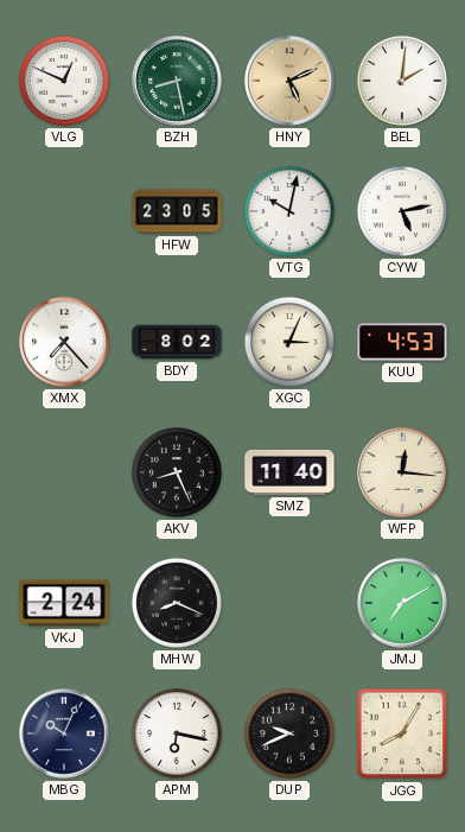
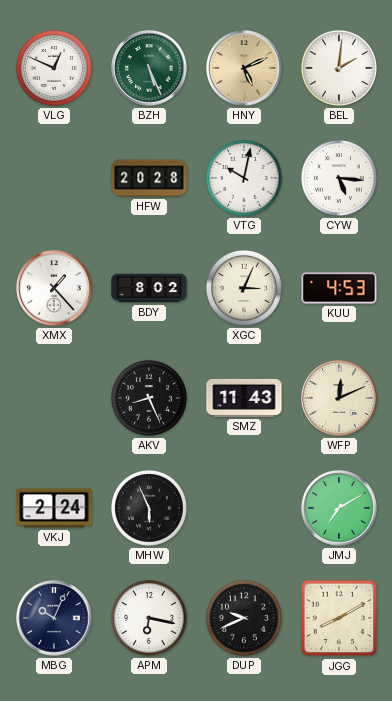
BZH: 8:28 -> 5:26
HFW: 23:05 -> 20:28
CYW: 5:13 -> 5:16
XMX: 7:23 -> 1:23
SMZ: 11:40 -> 11:43
WFP: 12:16 -> 12:11
MHW: 8:19 -> 5:56
JGG: 8:05 -> 8:10
